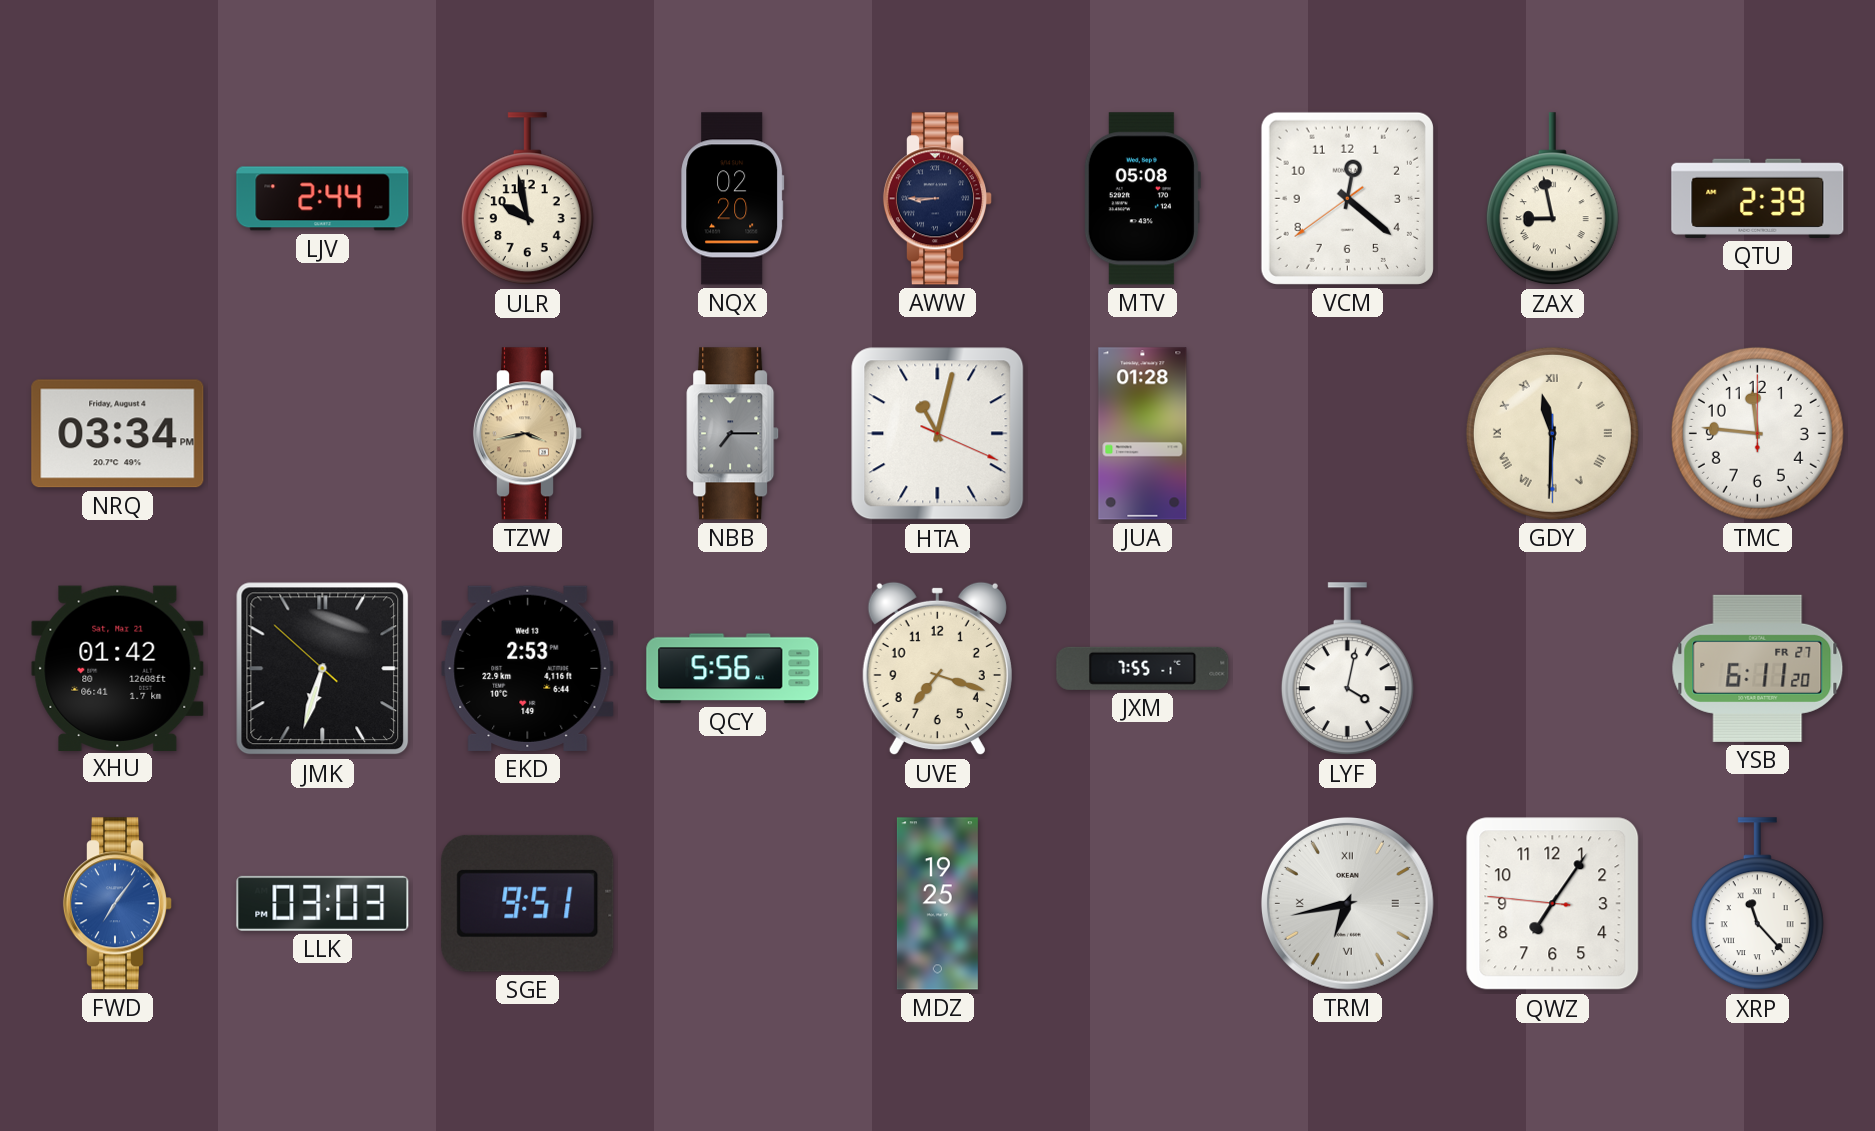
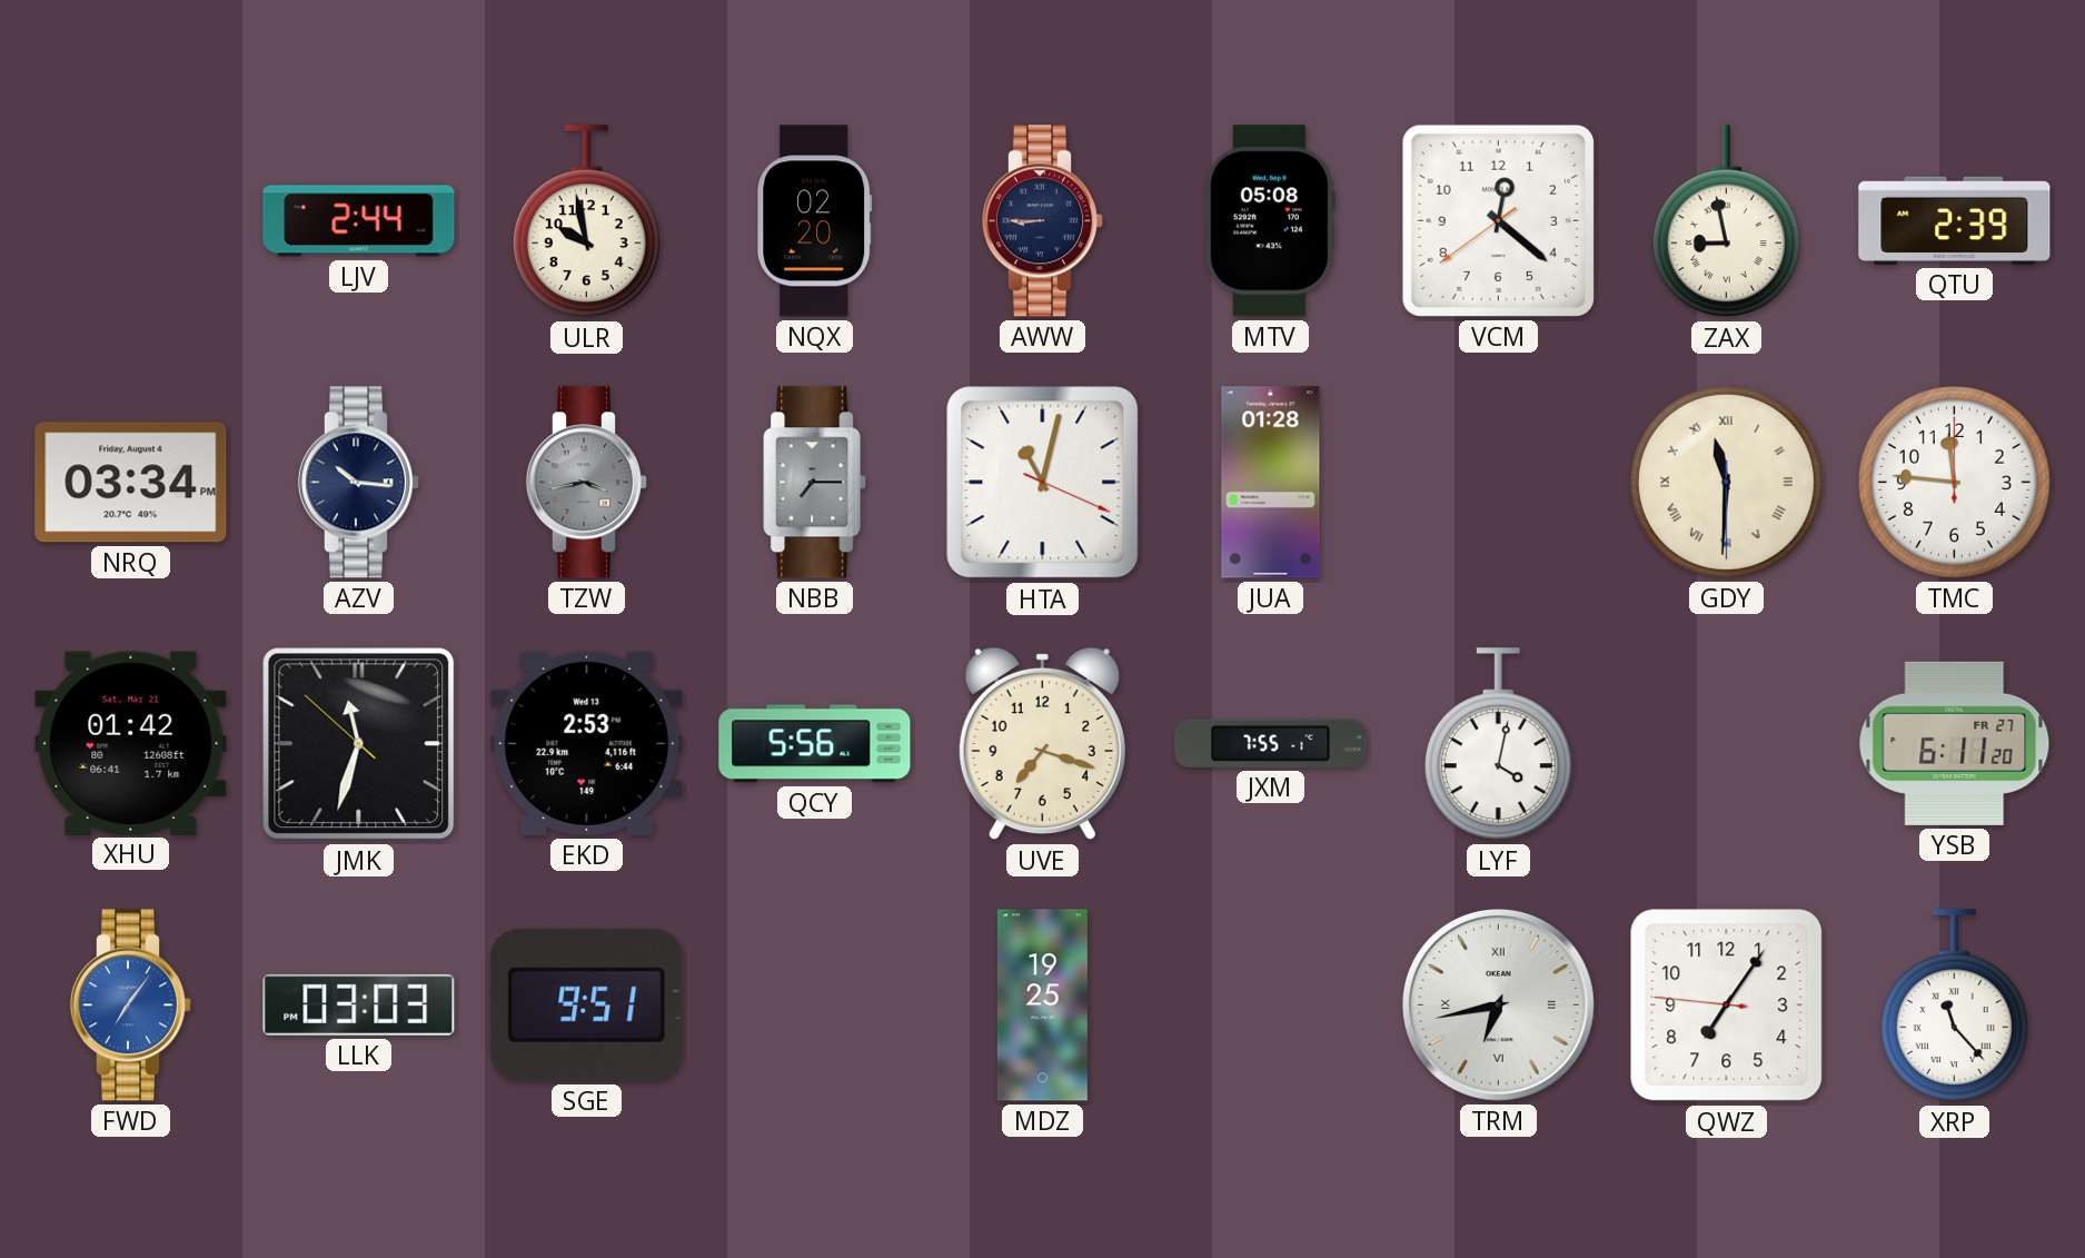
AZV: none -> 10:16
TZW dial: champagne -> grey
JMK: 6:32 -> 11:32
